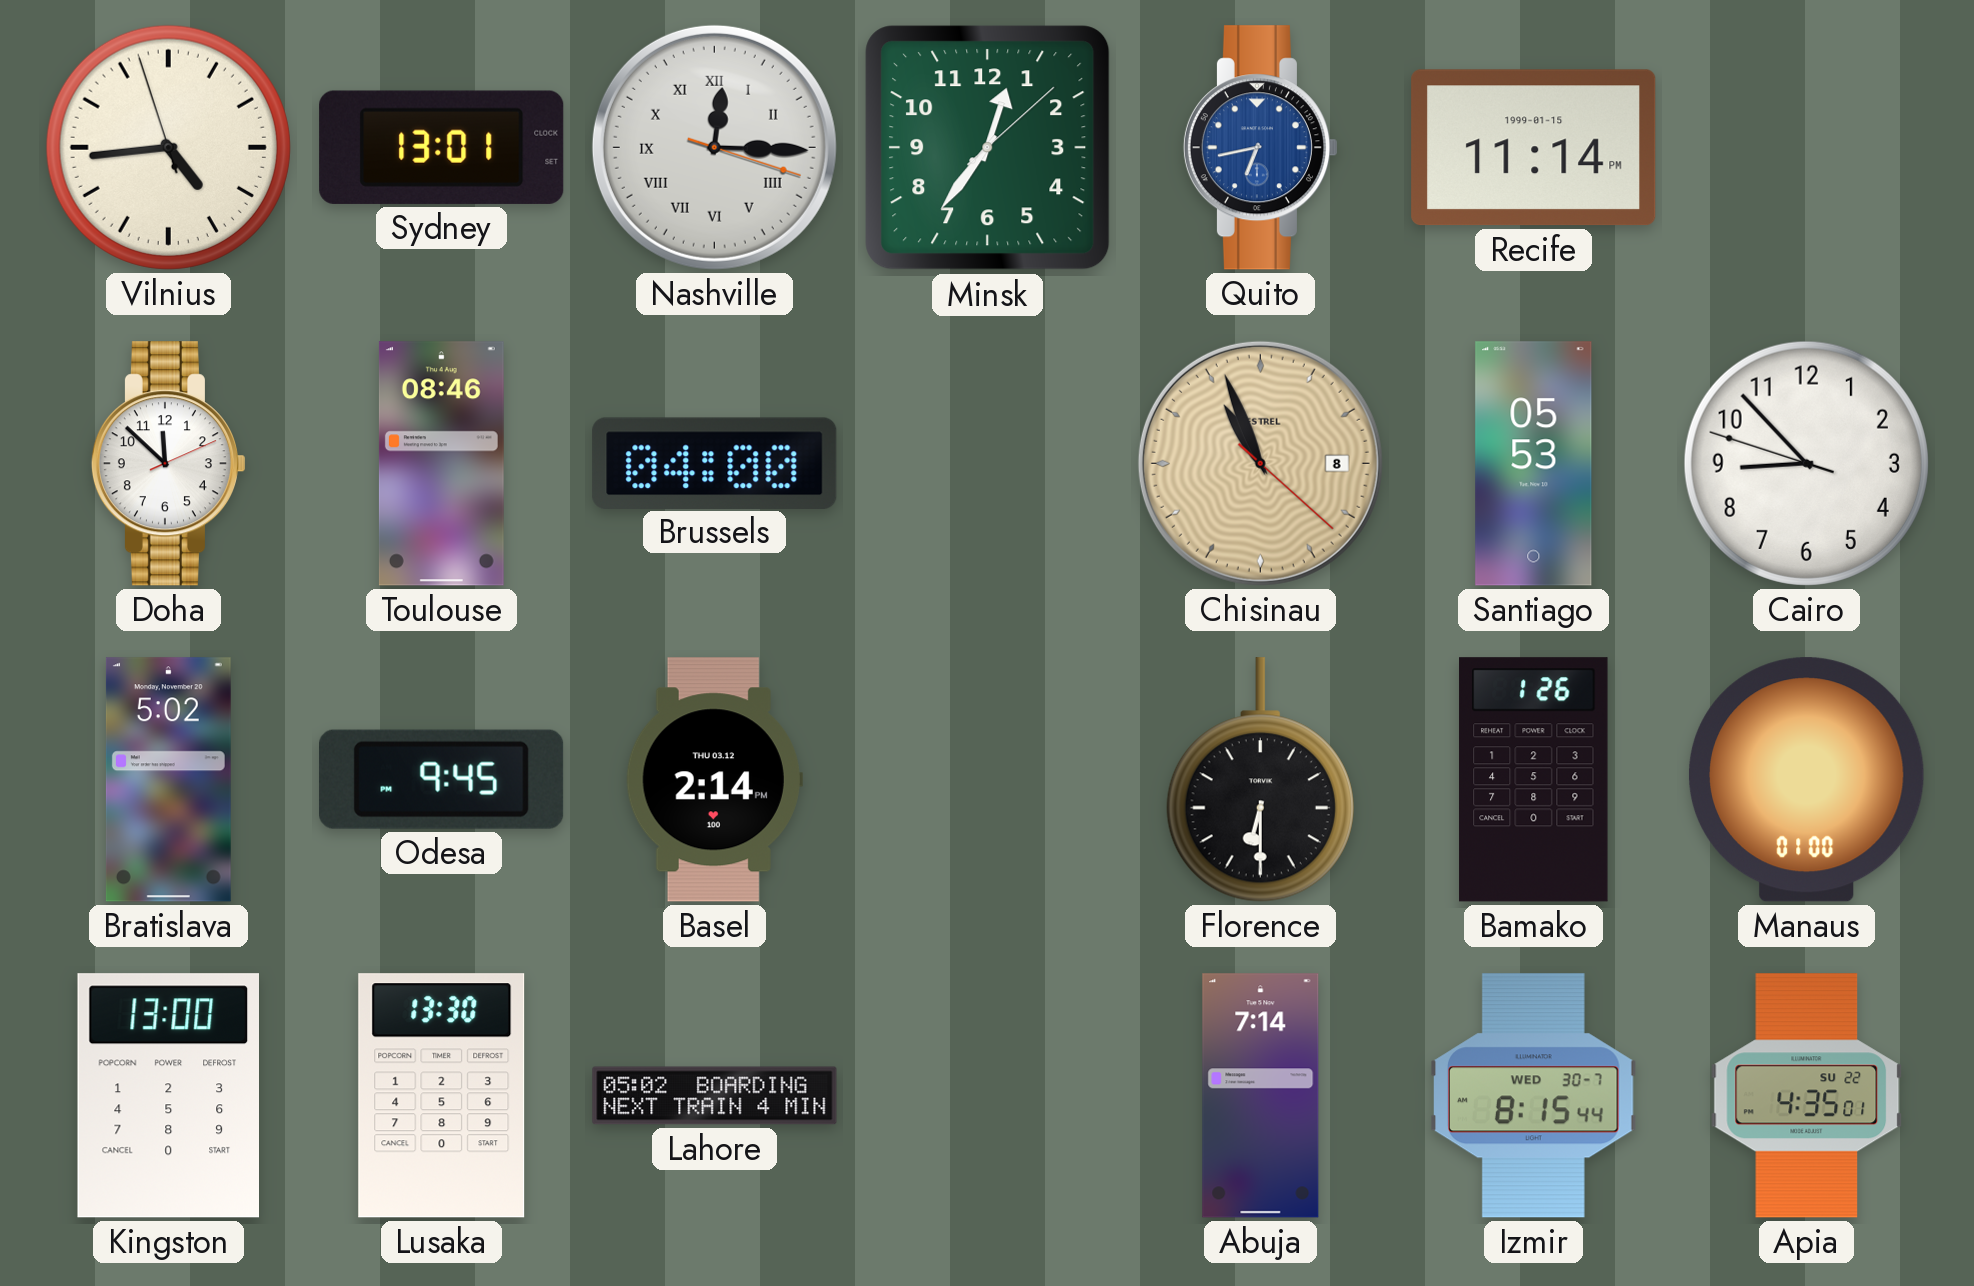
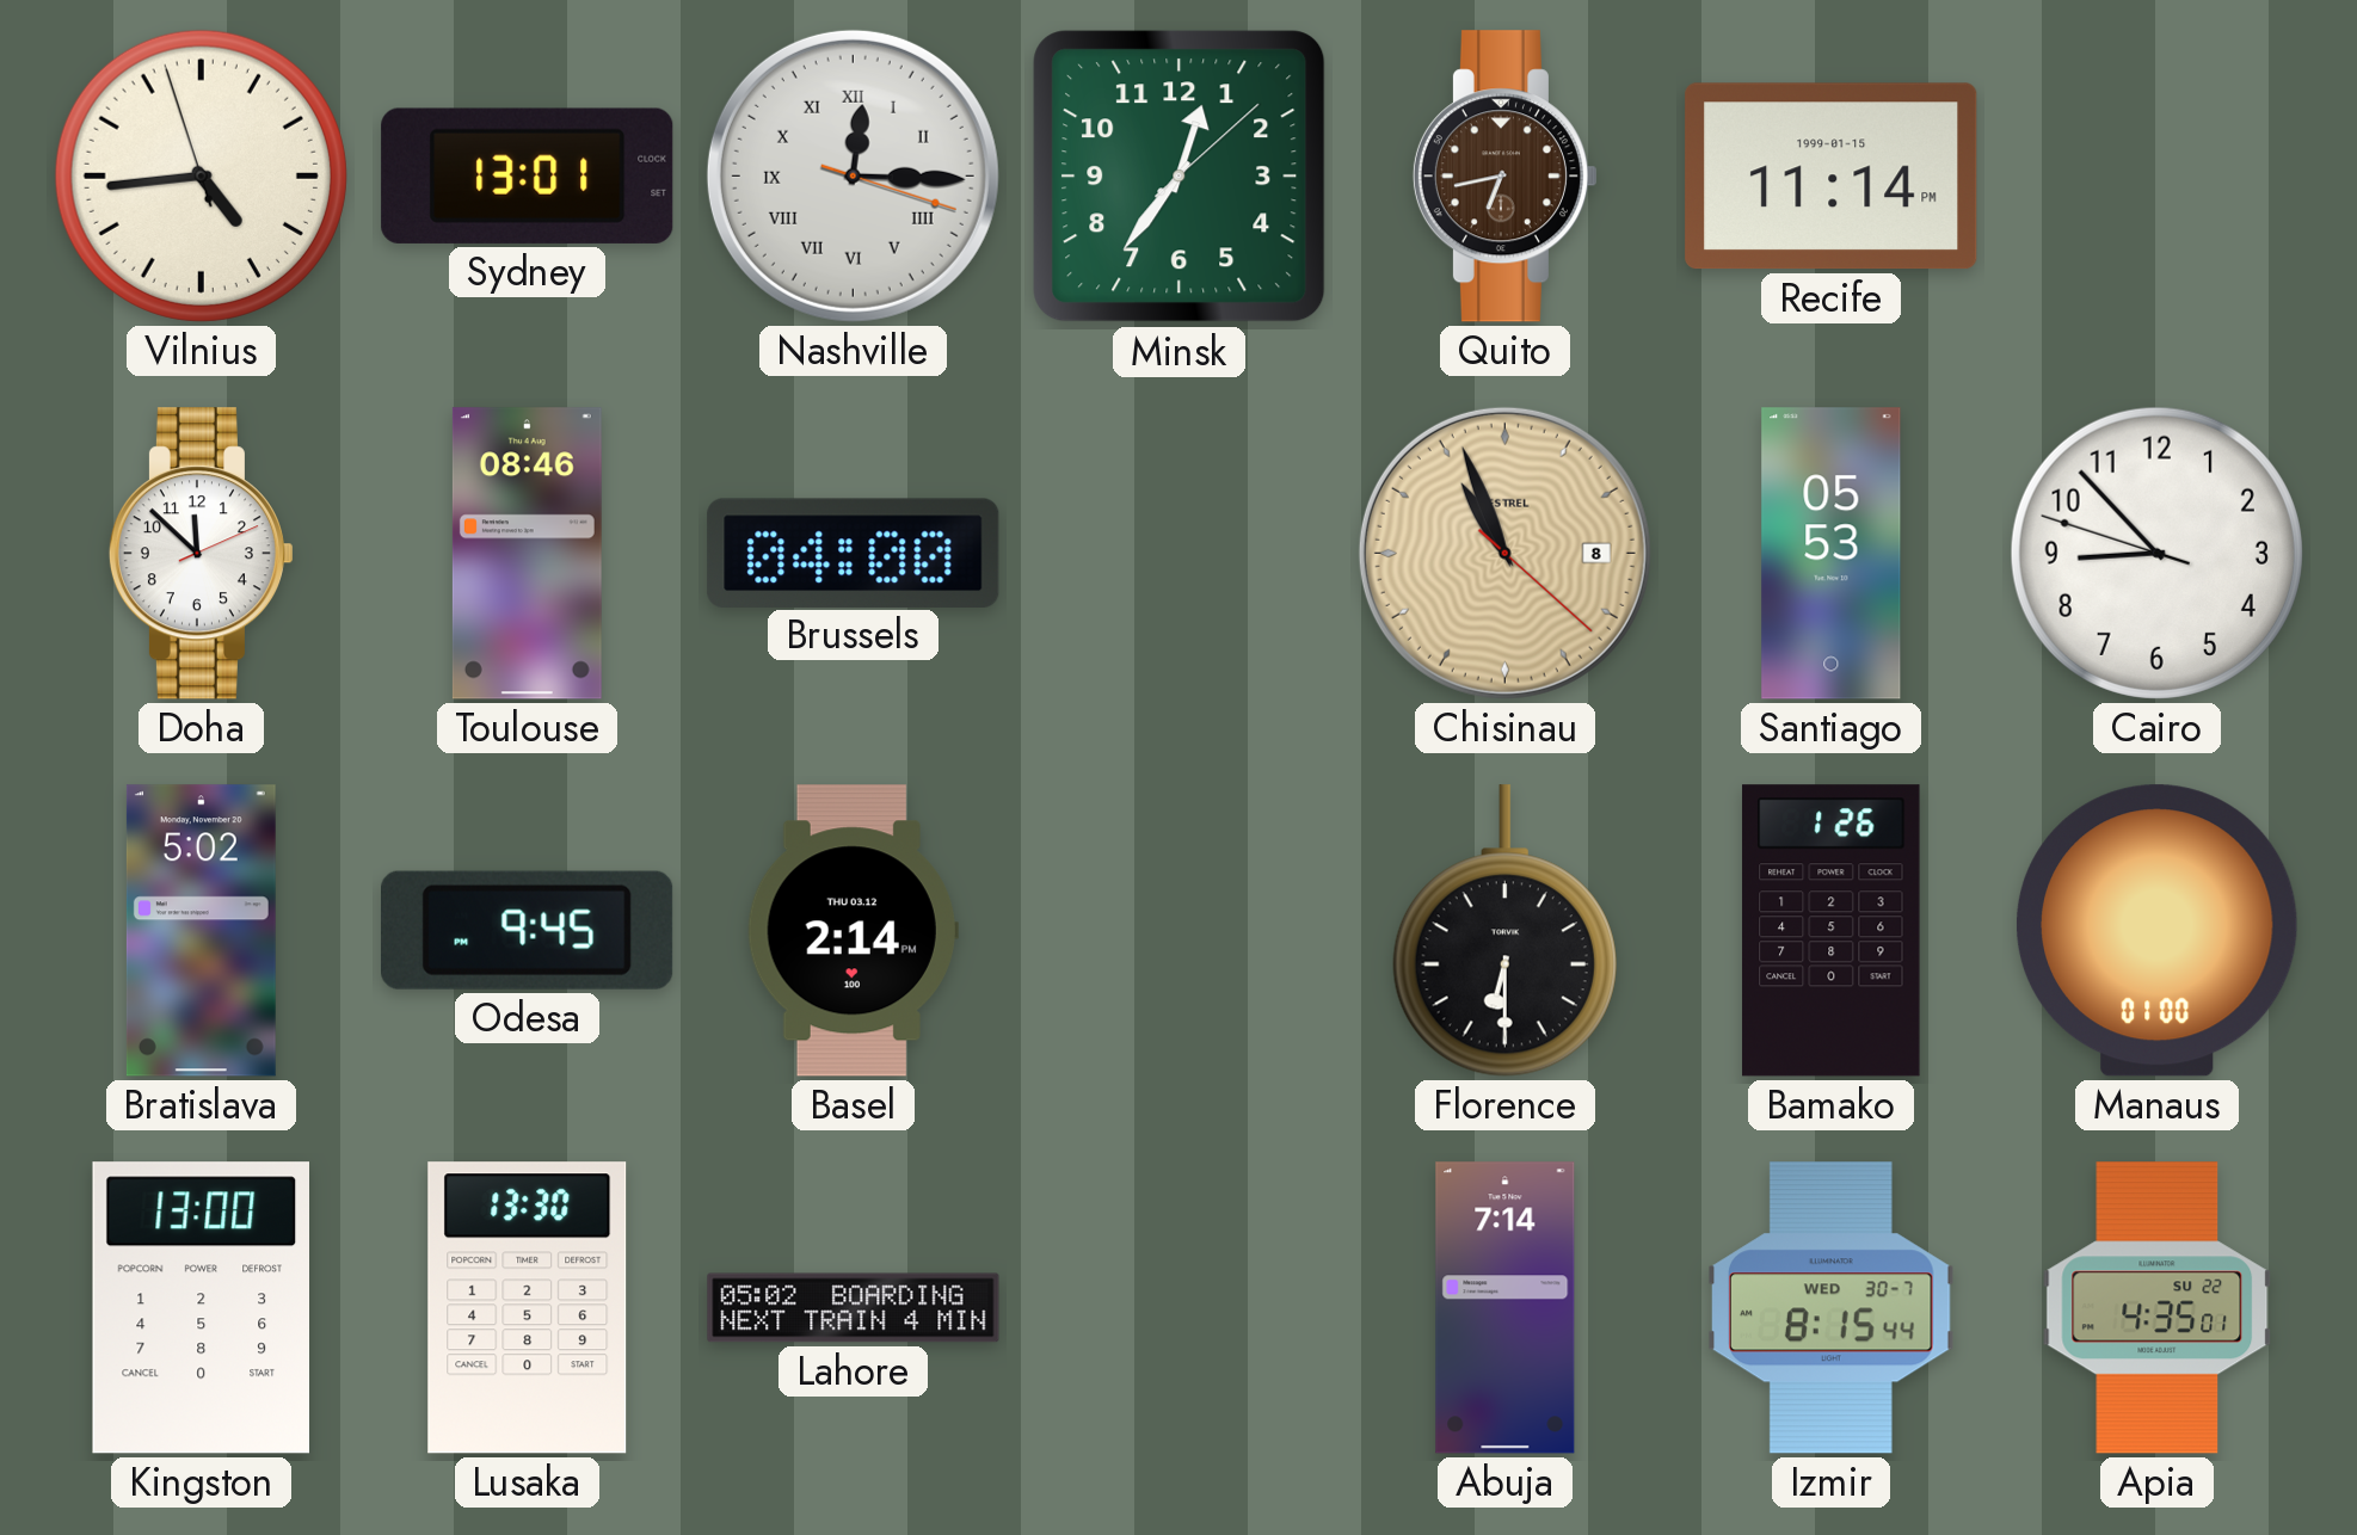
Quito dial: blue -> brown
